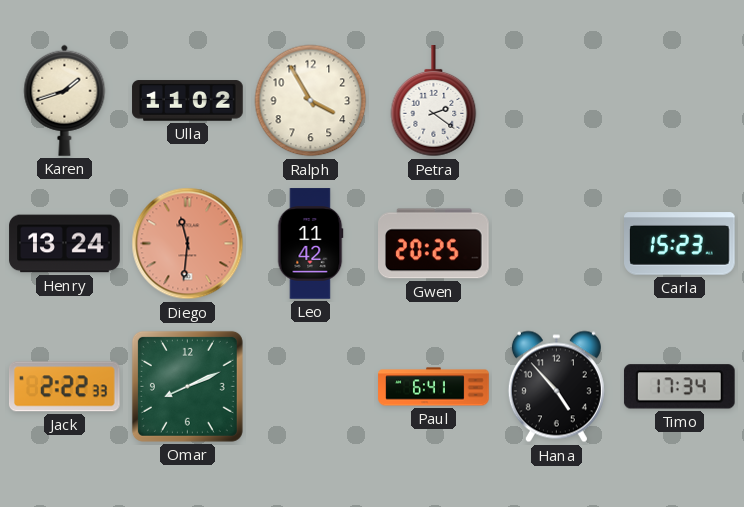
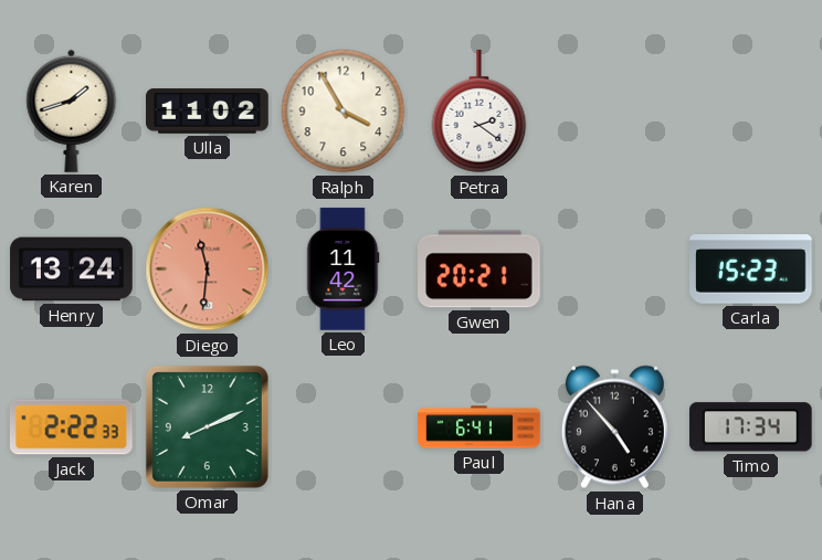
Gwen: 20:25 -> 20:21
